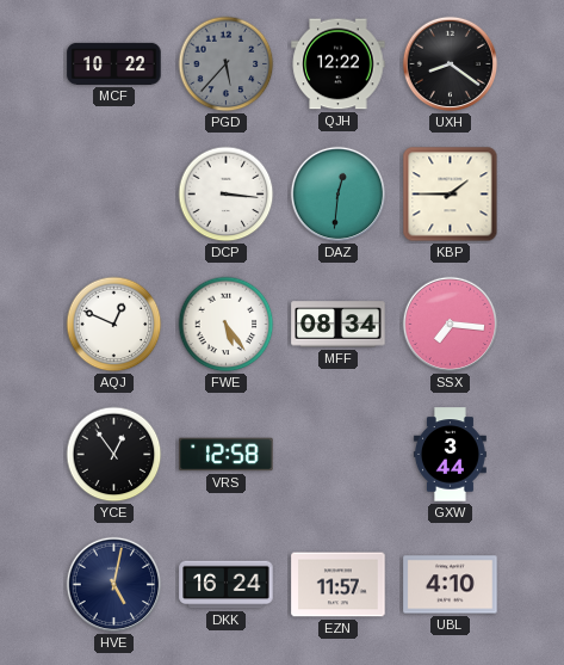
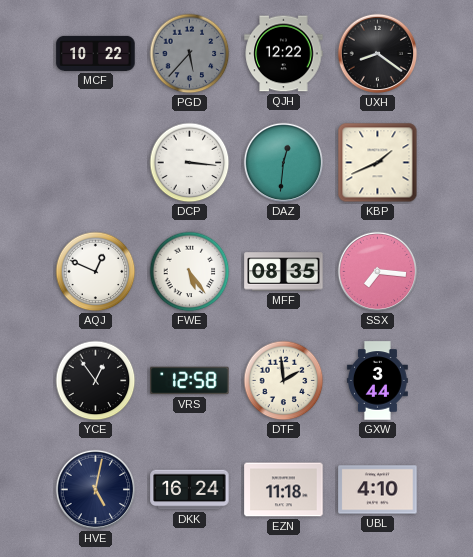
KBP: 1:45 -> 1:41
MFF: 08:34 -> 08:35
DTF: none -> 1:59
EZN: 11:57 -> 11:18
